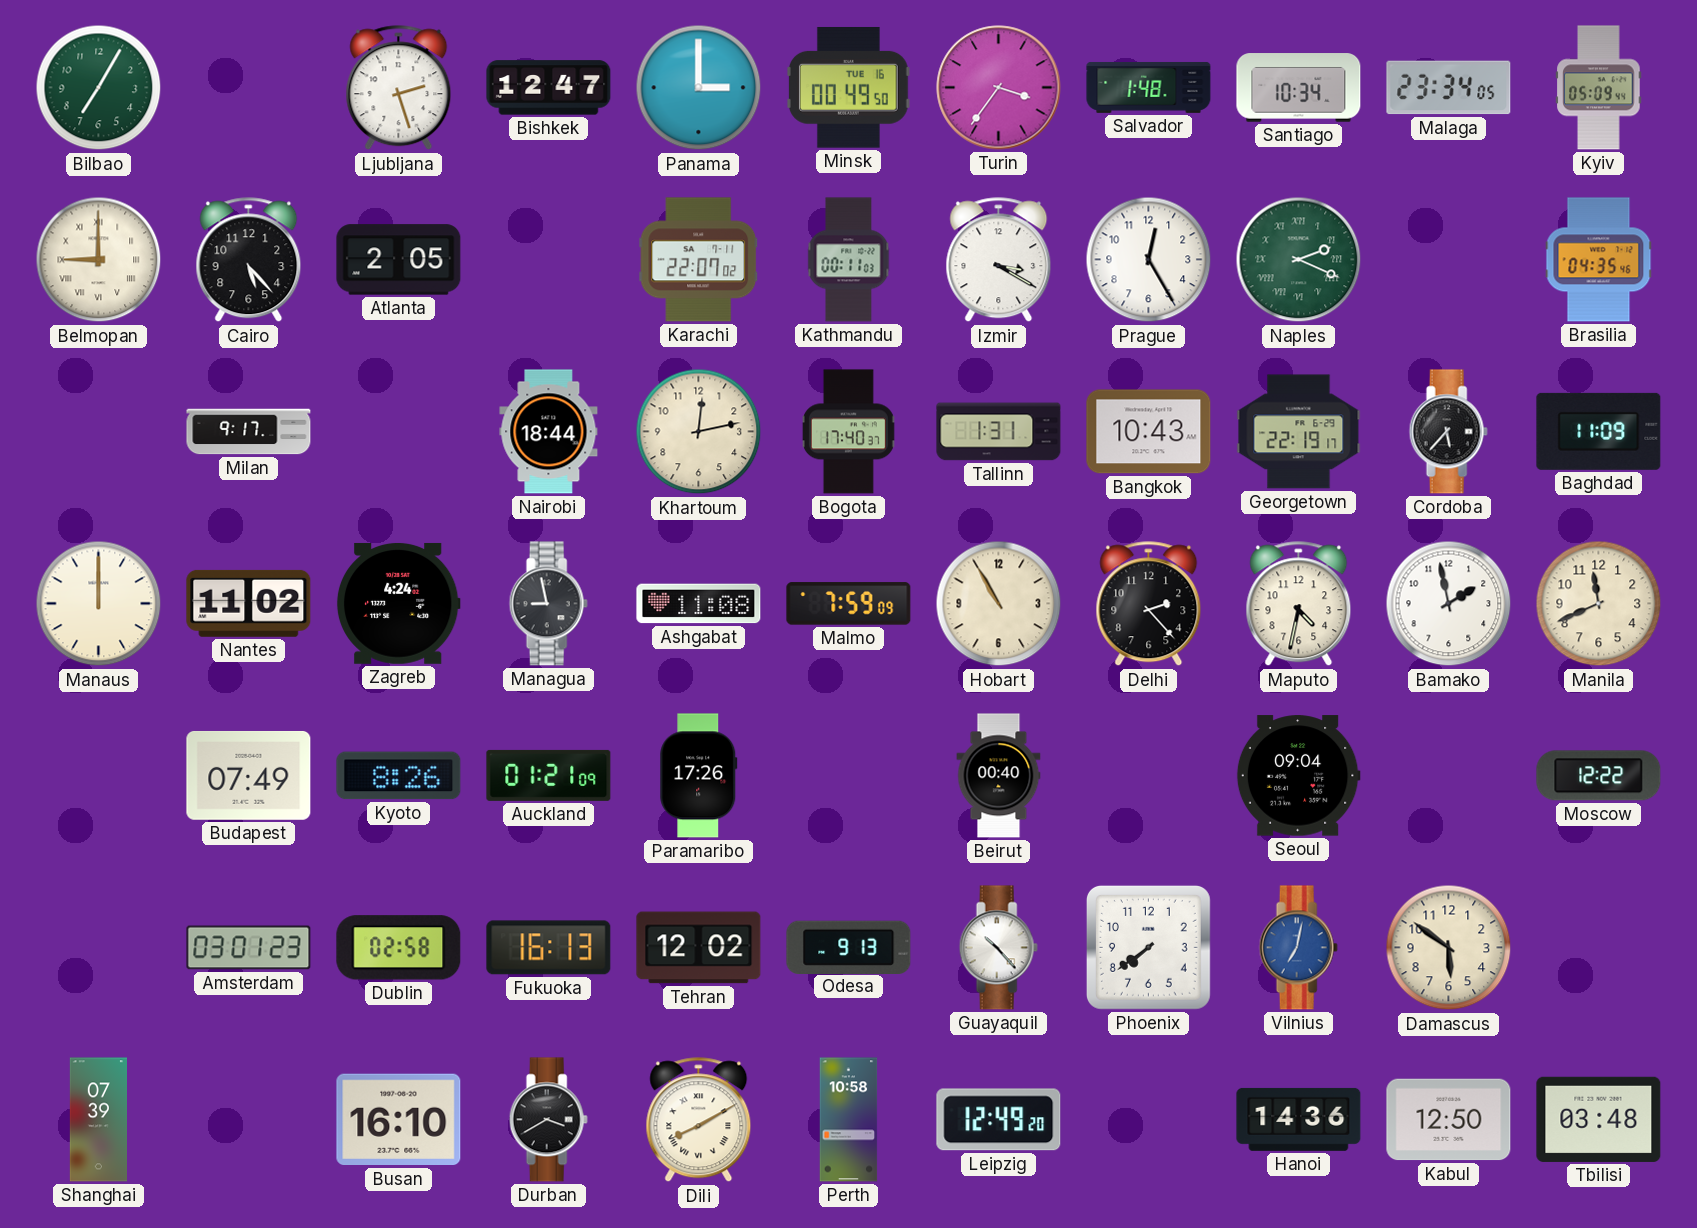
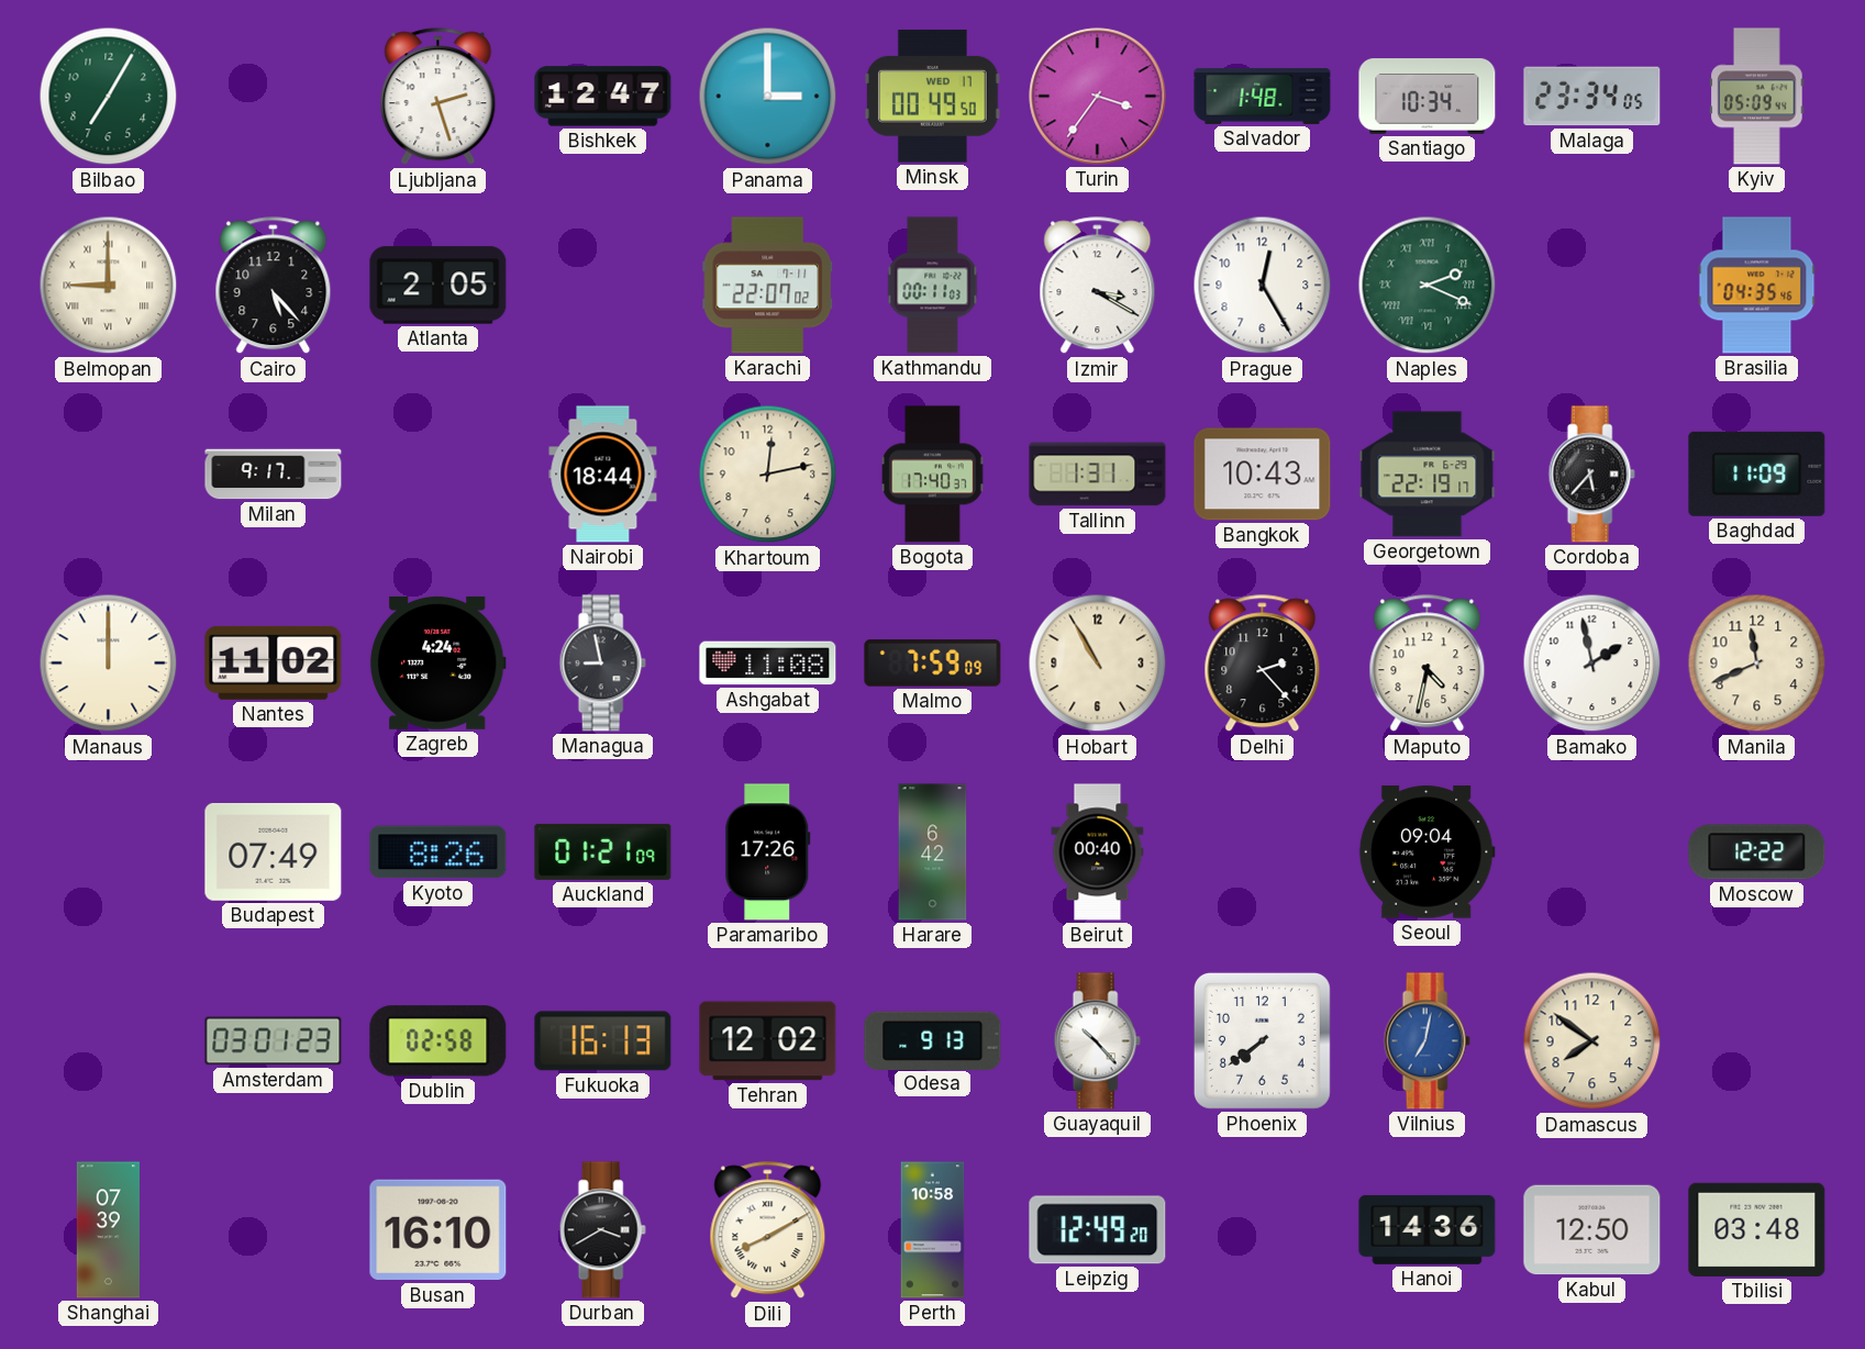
Minsk date: TUE 16 -> WED 17
Harare: none -> 6:42
Damascus: 5:51 -> 7:51
